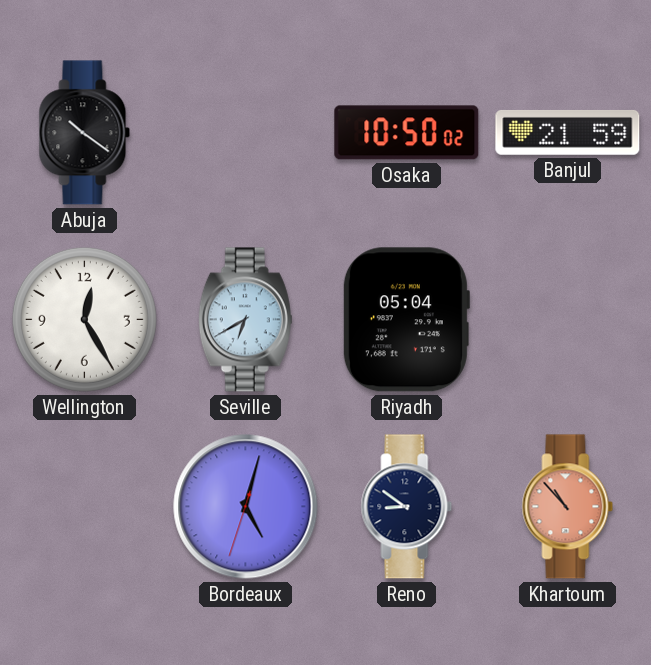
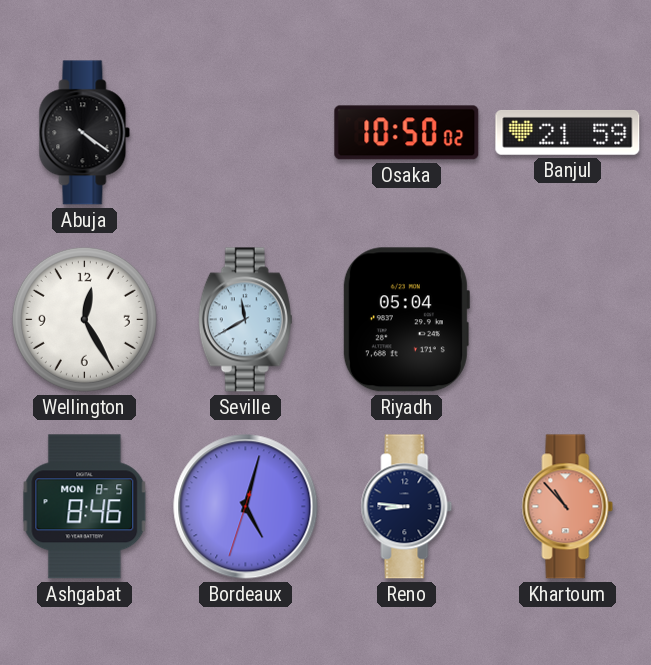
Abuja: 10:21 -> 4:21
Seville: 6:40 -> 11:40
Ashgabat: none -> 8:46
Reno: 8:51 -> 8:46
